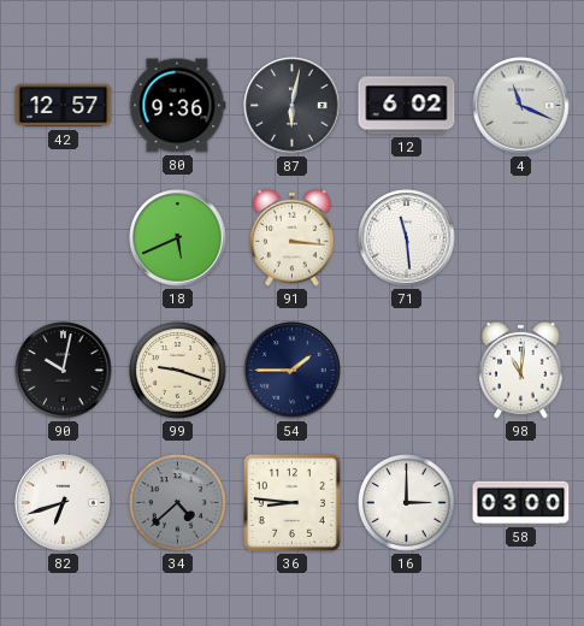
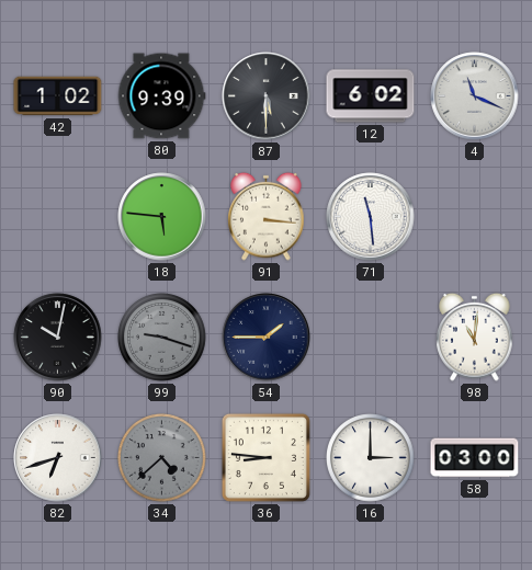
42: 12:57 -> 1:02
80: 9:36 -> 9:39
87: 6:02 -> 5:30
18: 5:41 -> 5:46
99 dial: cream -> grey
